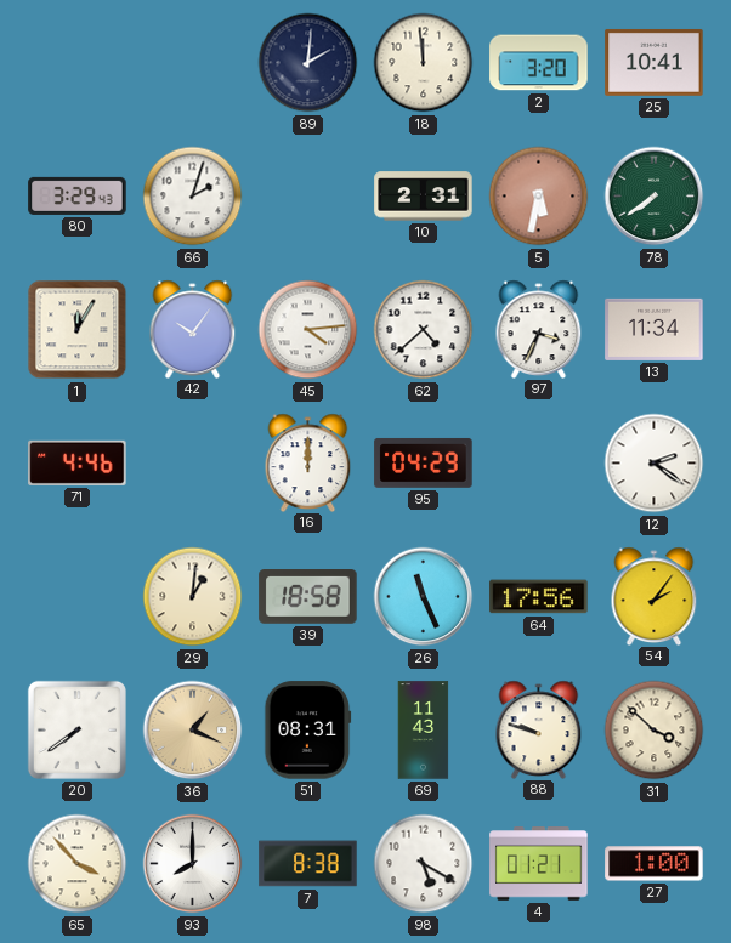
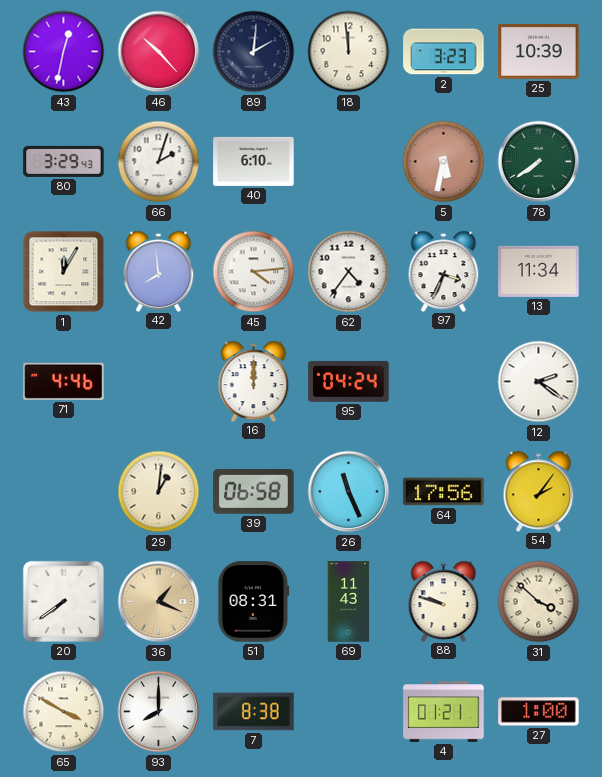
43: none -> 12:32
46: none -> 10:23
2: 3:20 -> 3:23
25: 10:41 -> 10:39
40: none -> 6:10
10: 2:31 -> none
42: 10:06 -> 7:59
62: 4:38 -> 4:36
95: 04:29 -> 04:24
39: 18:58 -> 06:58
65: 3:53 -> 3:50
98: 5:20 -> none
